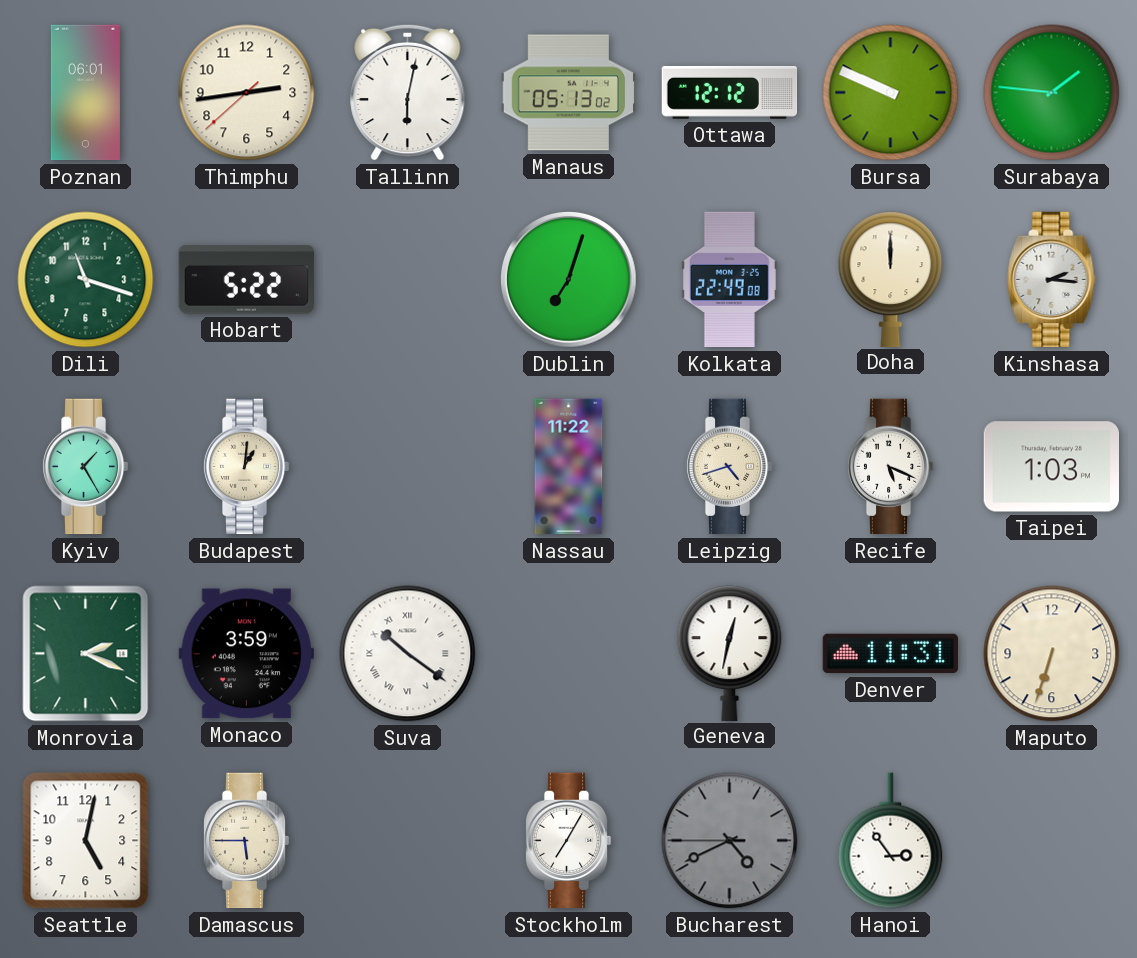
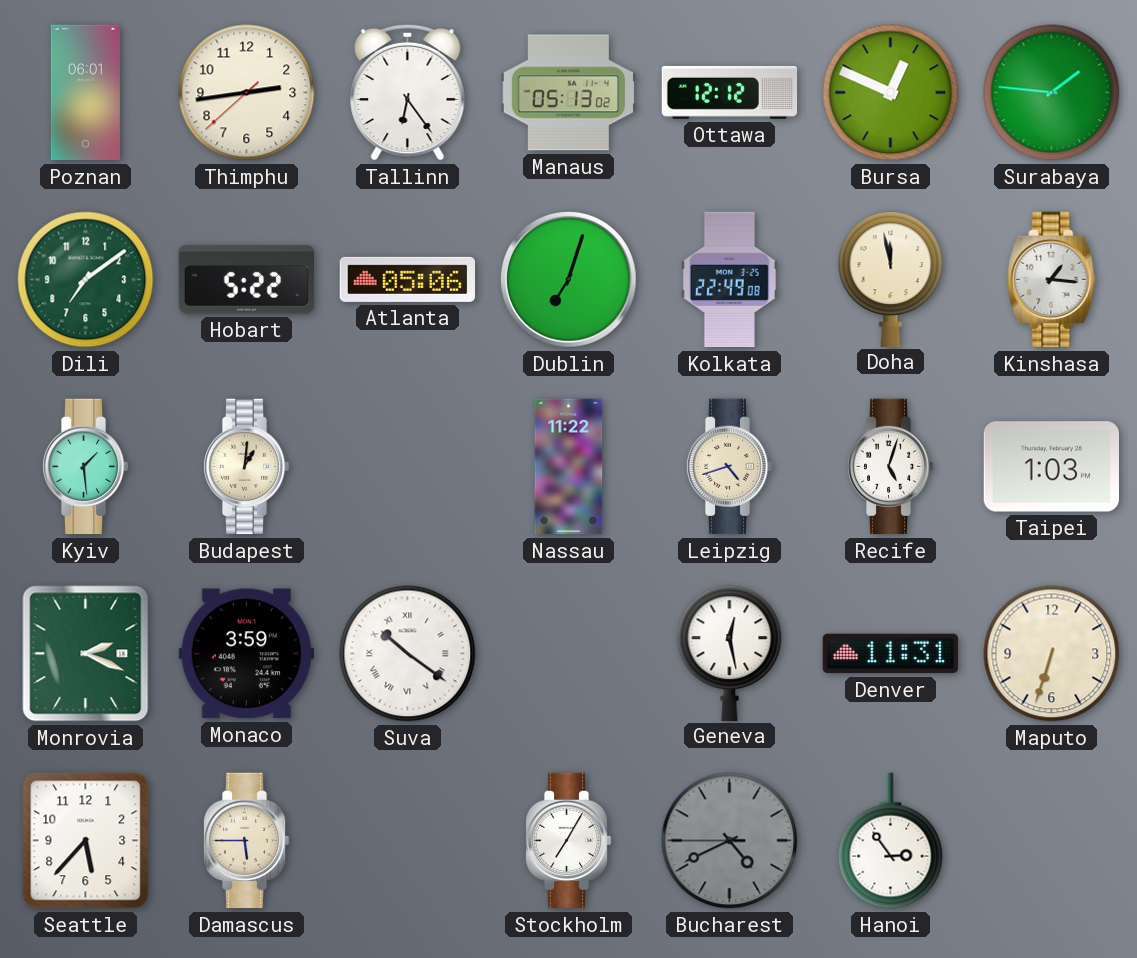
Tallinn: 6:02 -> 6:24
Bursa: 9:49 -> 12:49
Dili: 11:18 -> 7:09
Atlanta: none -> 05:06
Doha: 12:00 -> 11:58
Kinshasa: 2:16 -> 1:16
Kyiv: 1:25 -> 1:29
Recife: 5:19 -> 5:03
Geneva: 12:32 -> 12:28
Seattle: 5:02 -> 5:37
